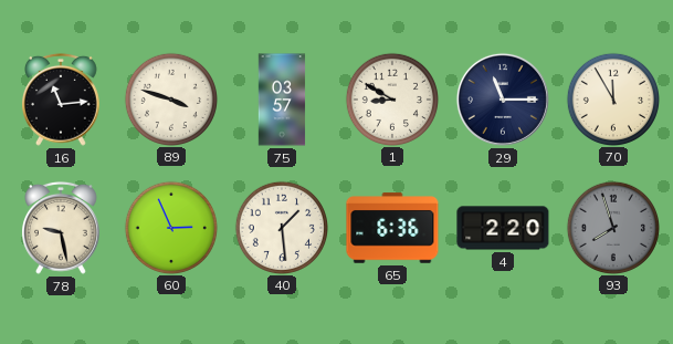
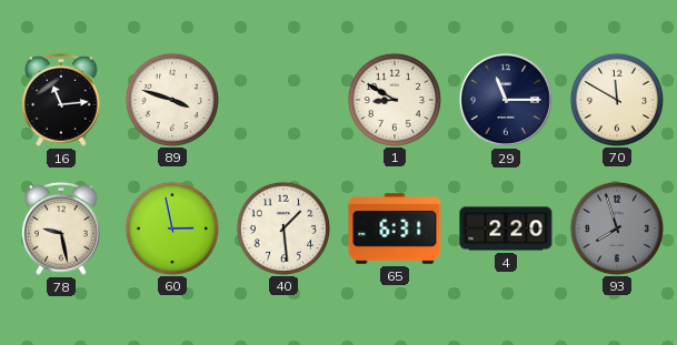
75: 03:57 -> none
70: 11:55 -> 11:50
60: 2:56 -> 2:58
65: 6:36 -> 6:31
